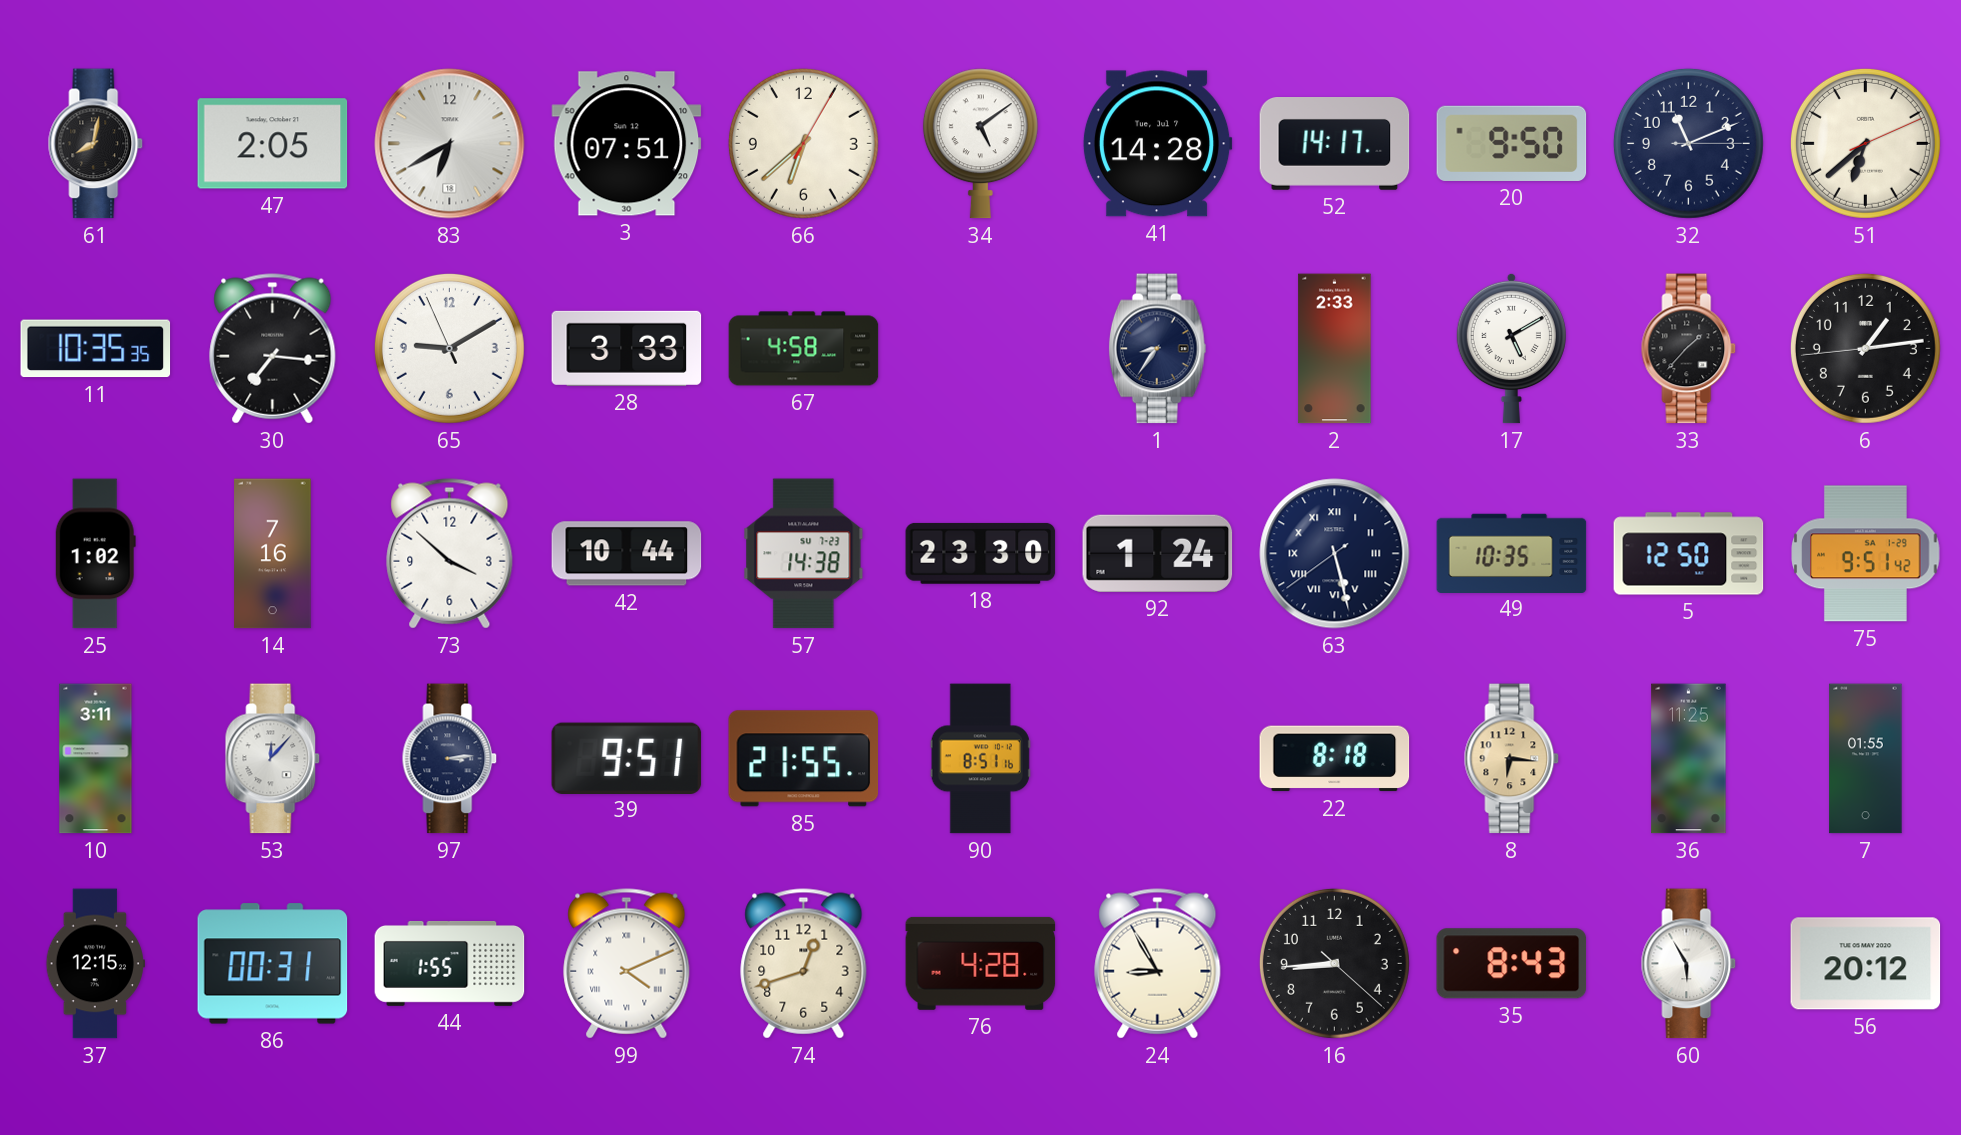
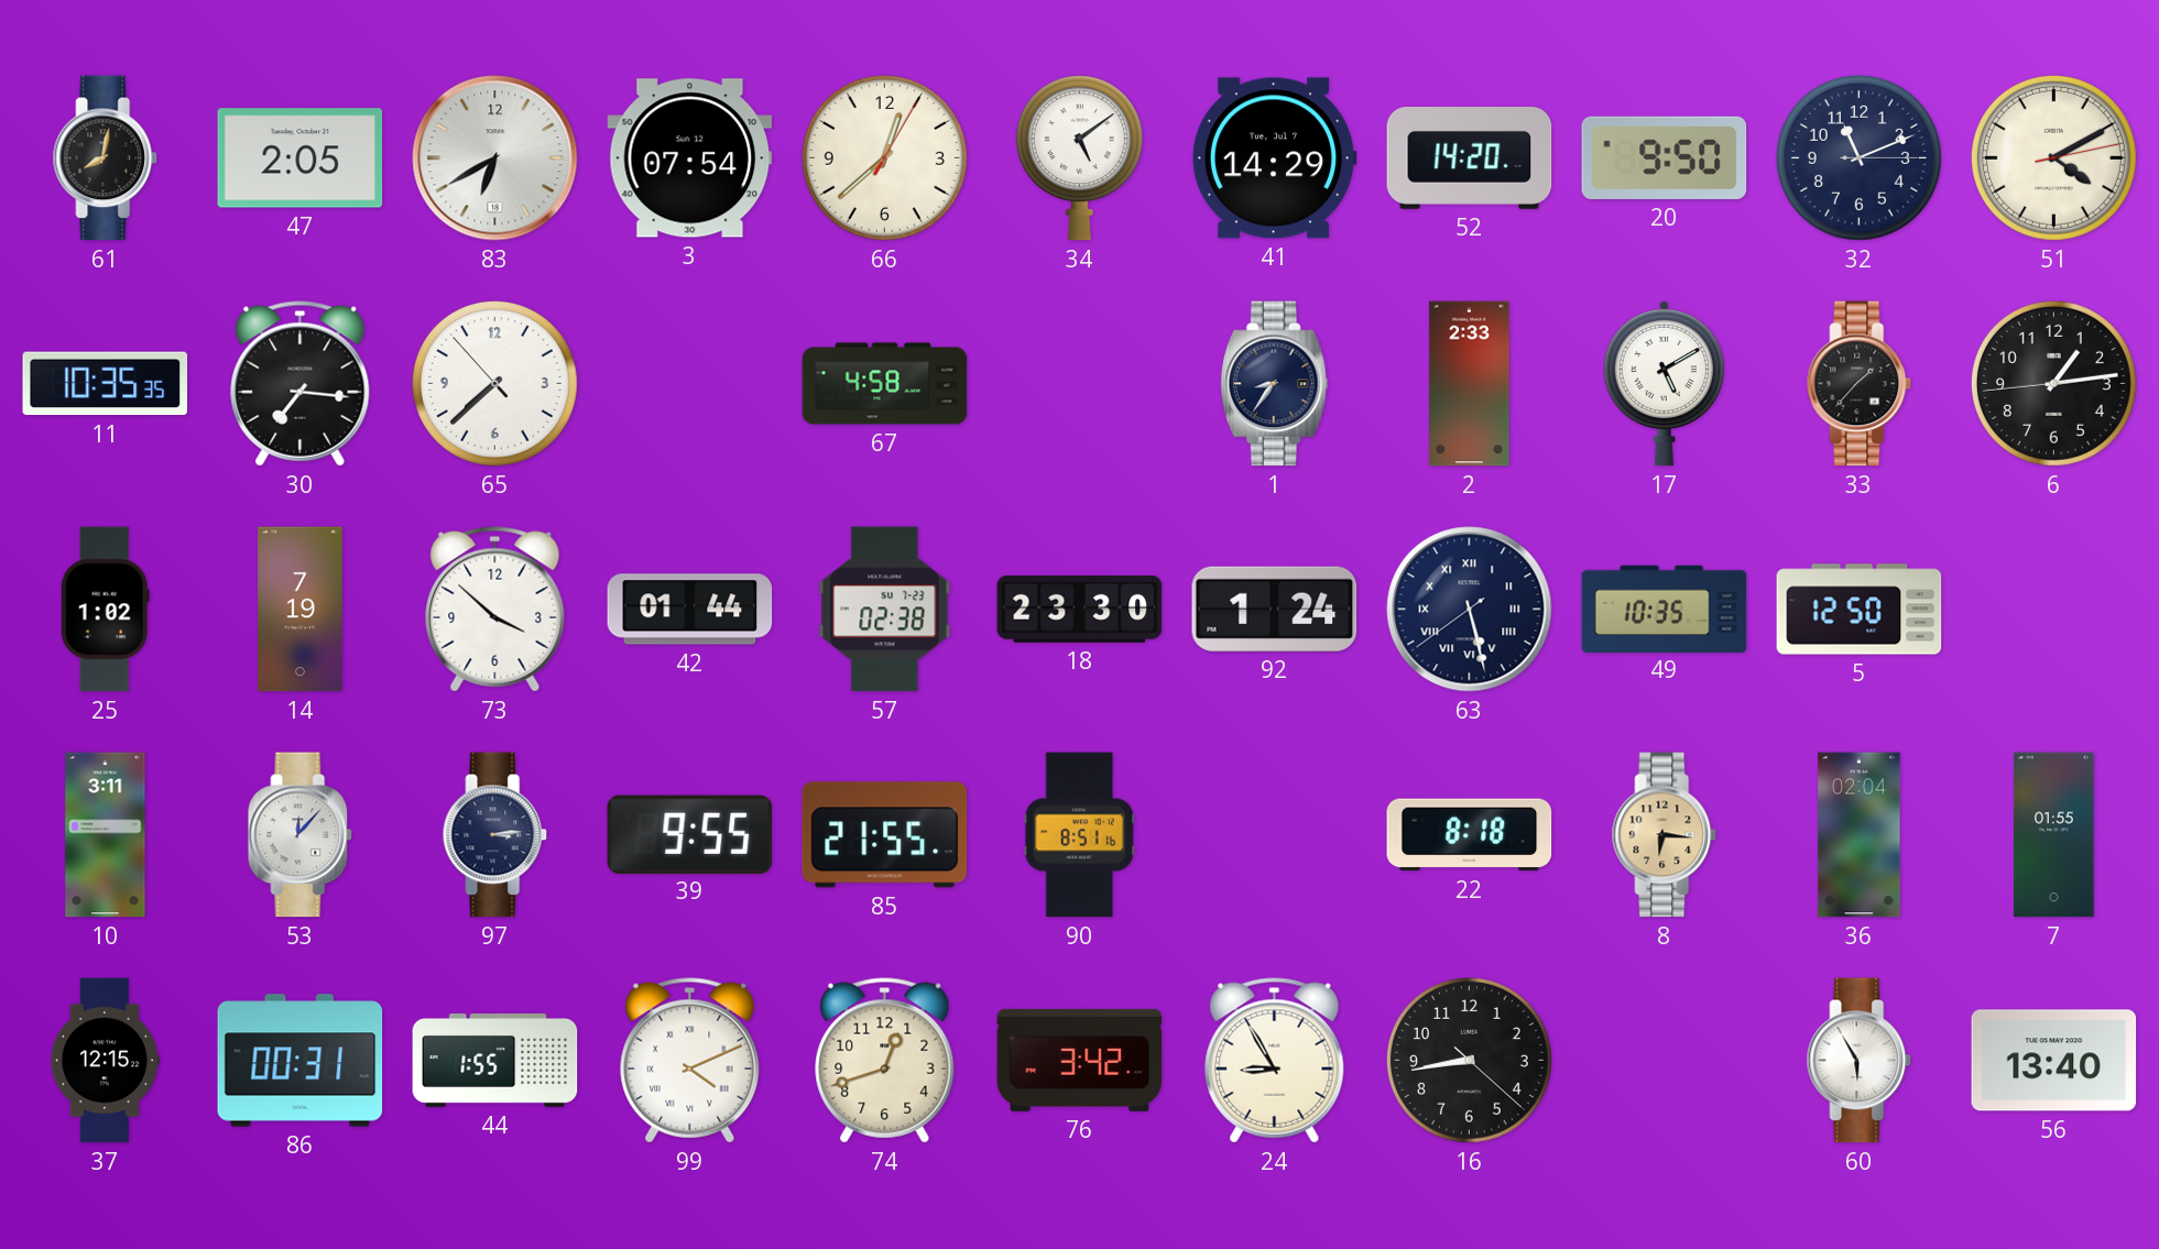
3: 07:51 -> 07:54
66: 6:38 -> 12:38
41: 14:28 -> 14:29
52: 14:17 -> 14:20
51: 6:38 -> 4:10
65: 9:09 -> 7:37
28: 3:33 -> none
14: 7:16 -> 7:19
42: 10:44 -> 01:44
57: 14:38 -> 02:38
75: 9:51 -> none
39: 9:51 -> 9:55
36: 11:25 -> 02:04
76: 4:28 -> 3:42
16: 8:44 -> 8:43
35: 8:43 -> none
56: 20:12 -> 13:40
